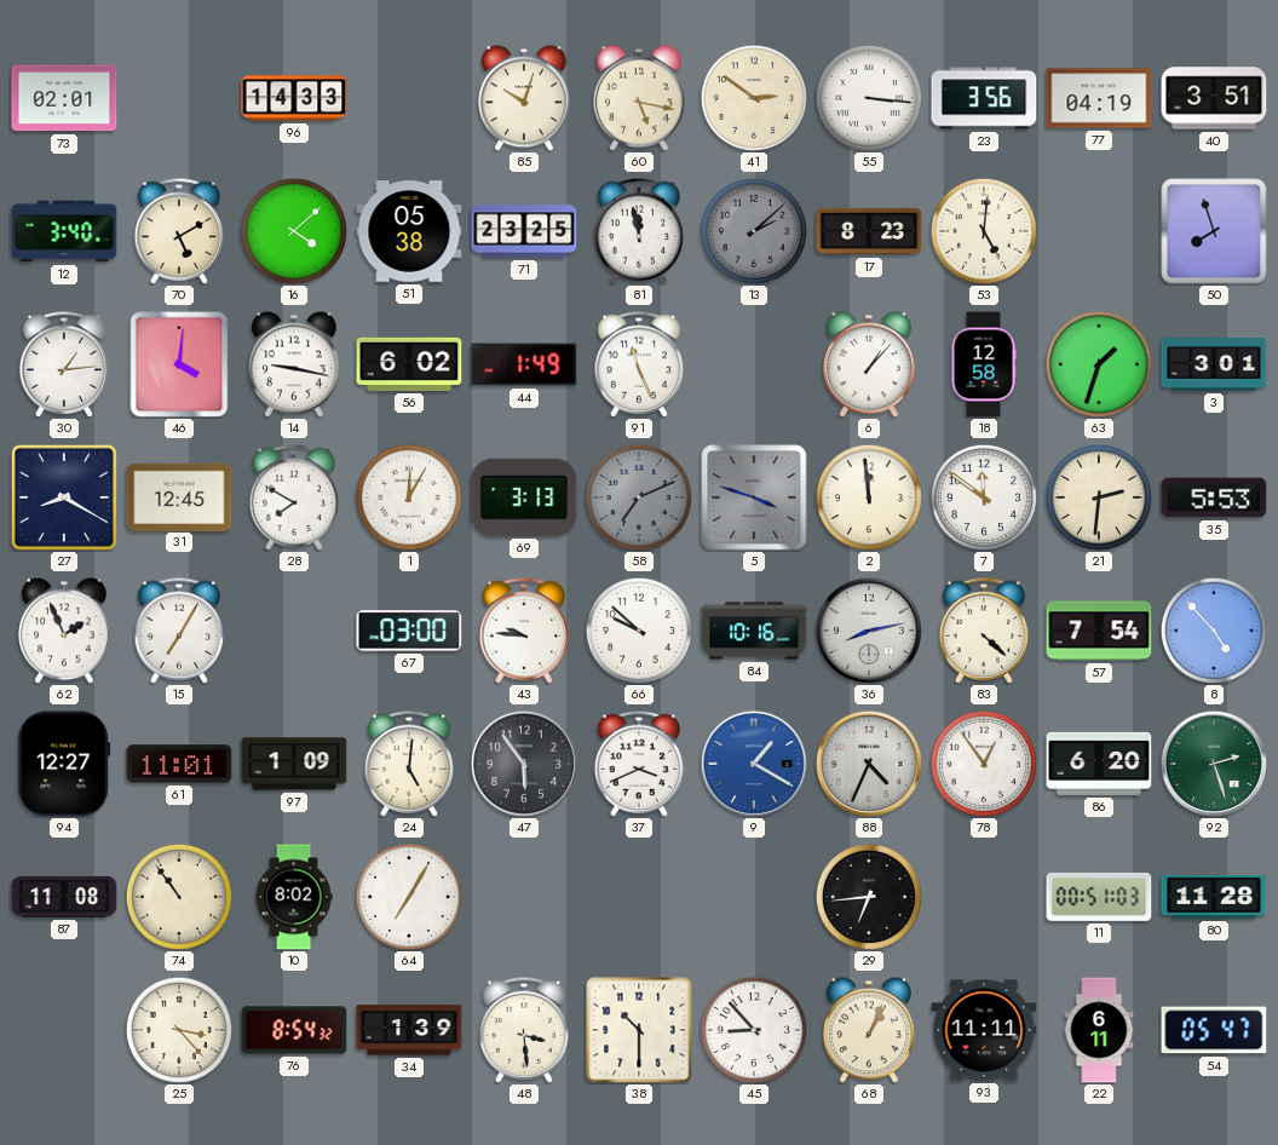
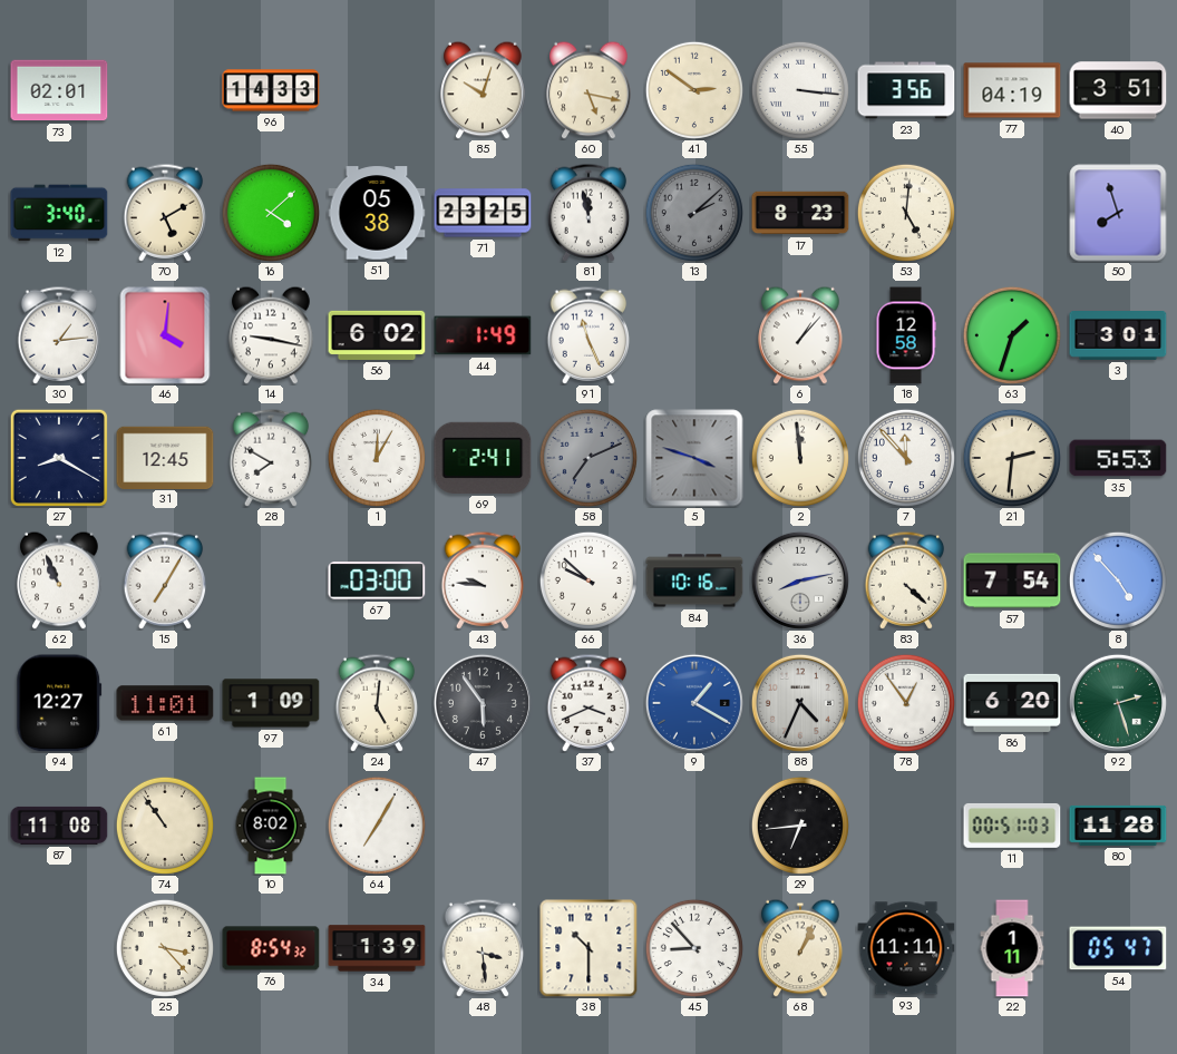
69: 3:13 -> 2:41
7: 11:51 -> 11:53
62: 1:56 -> 10:56
22: 6:11 -> 1:11
